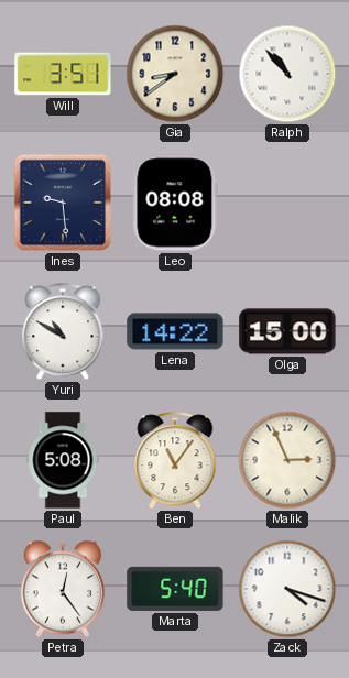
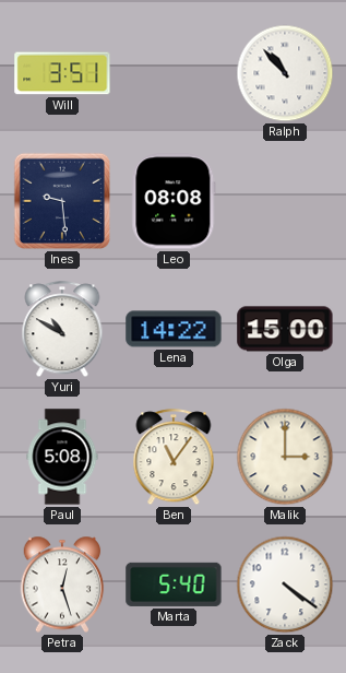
Gia: 8:39 -> none
Malik: 2:56 -> 3:00
Petra: 12:24 -> 12:27
Zack: 4:18 -> 4:21
